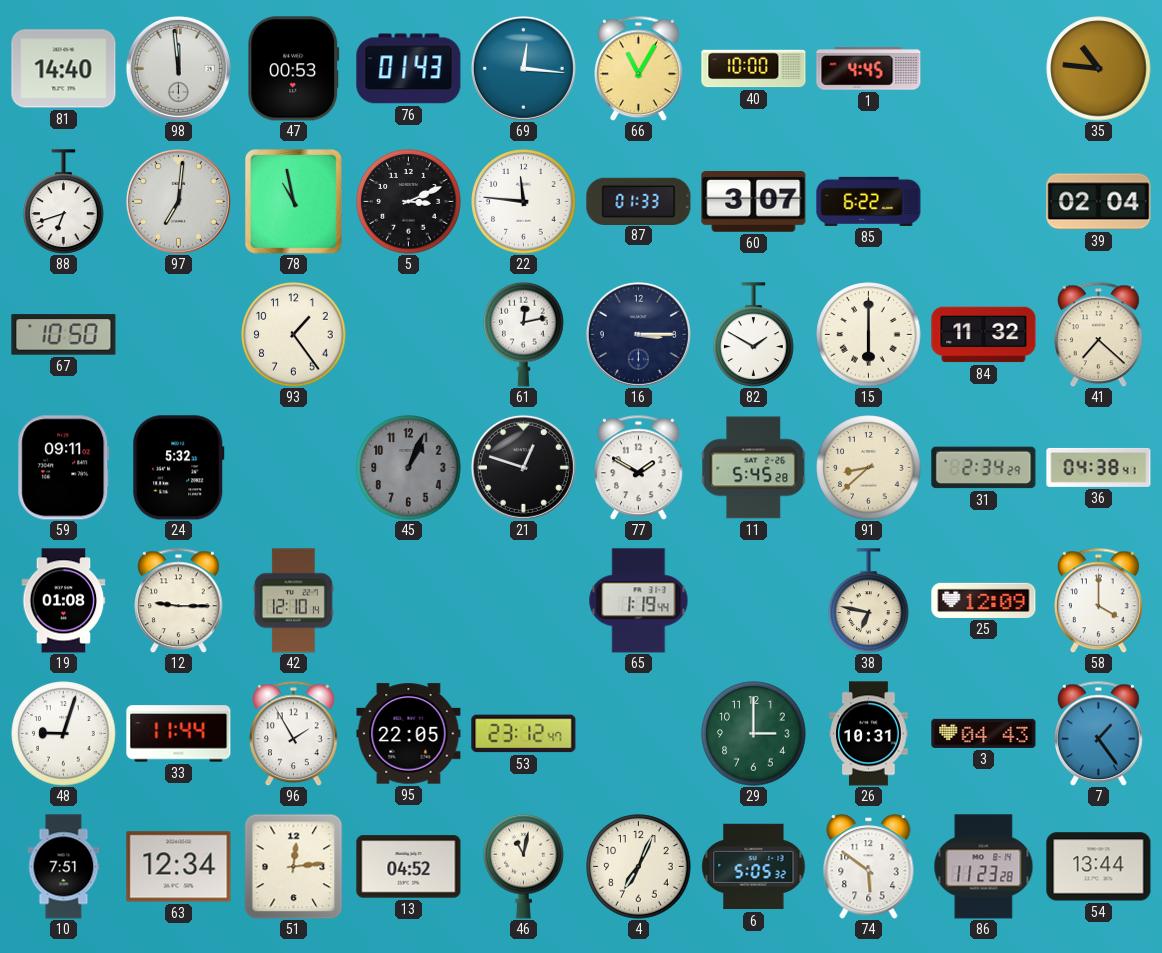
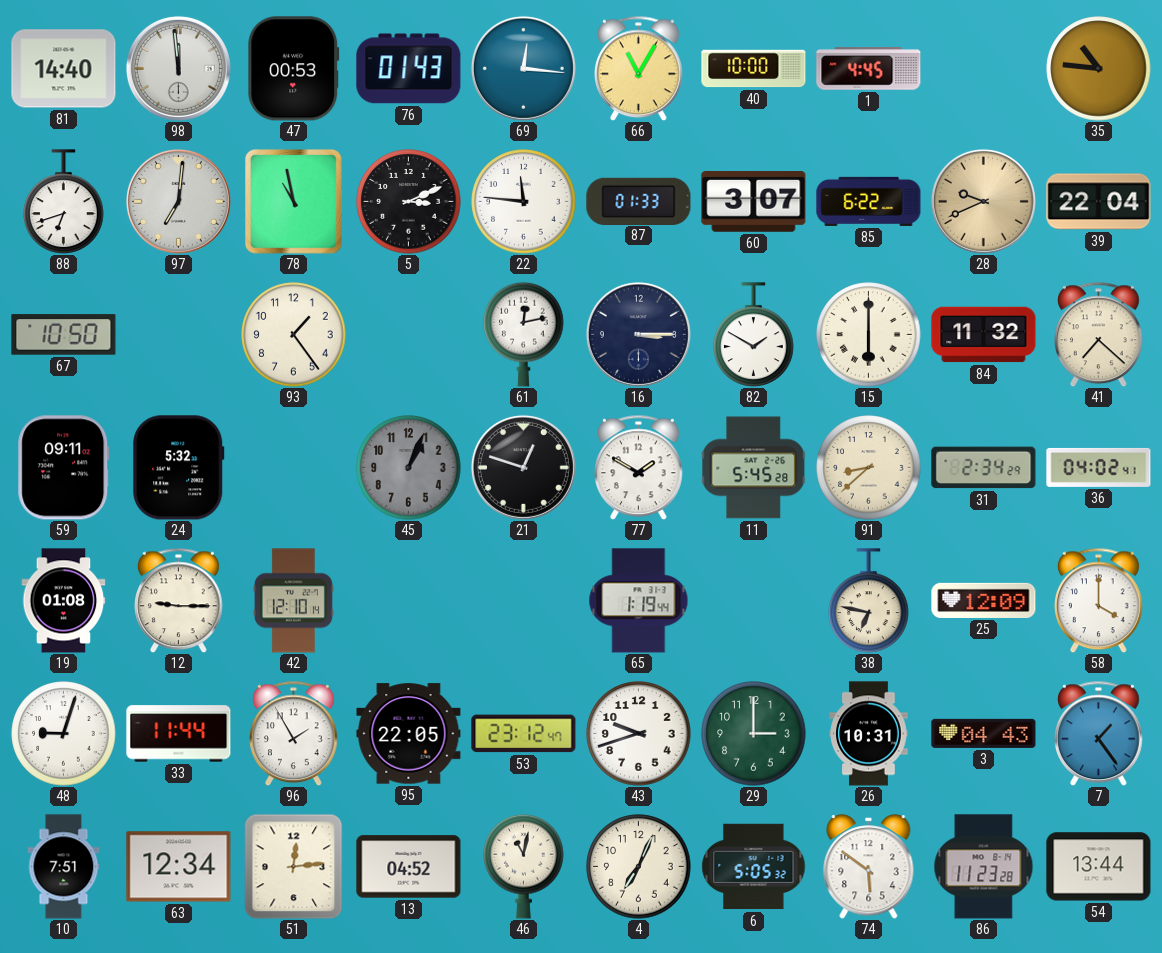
28: none -> 9:41
39: 02:04 -> 22:04
36: 04:38 -> 04:02
43: none -> 9:42
